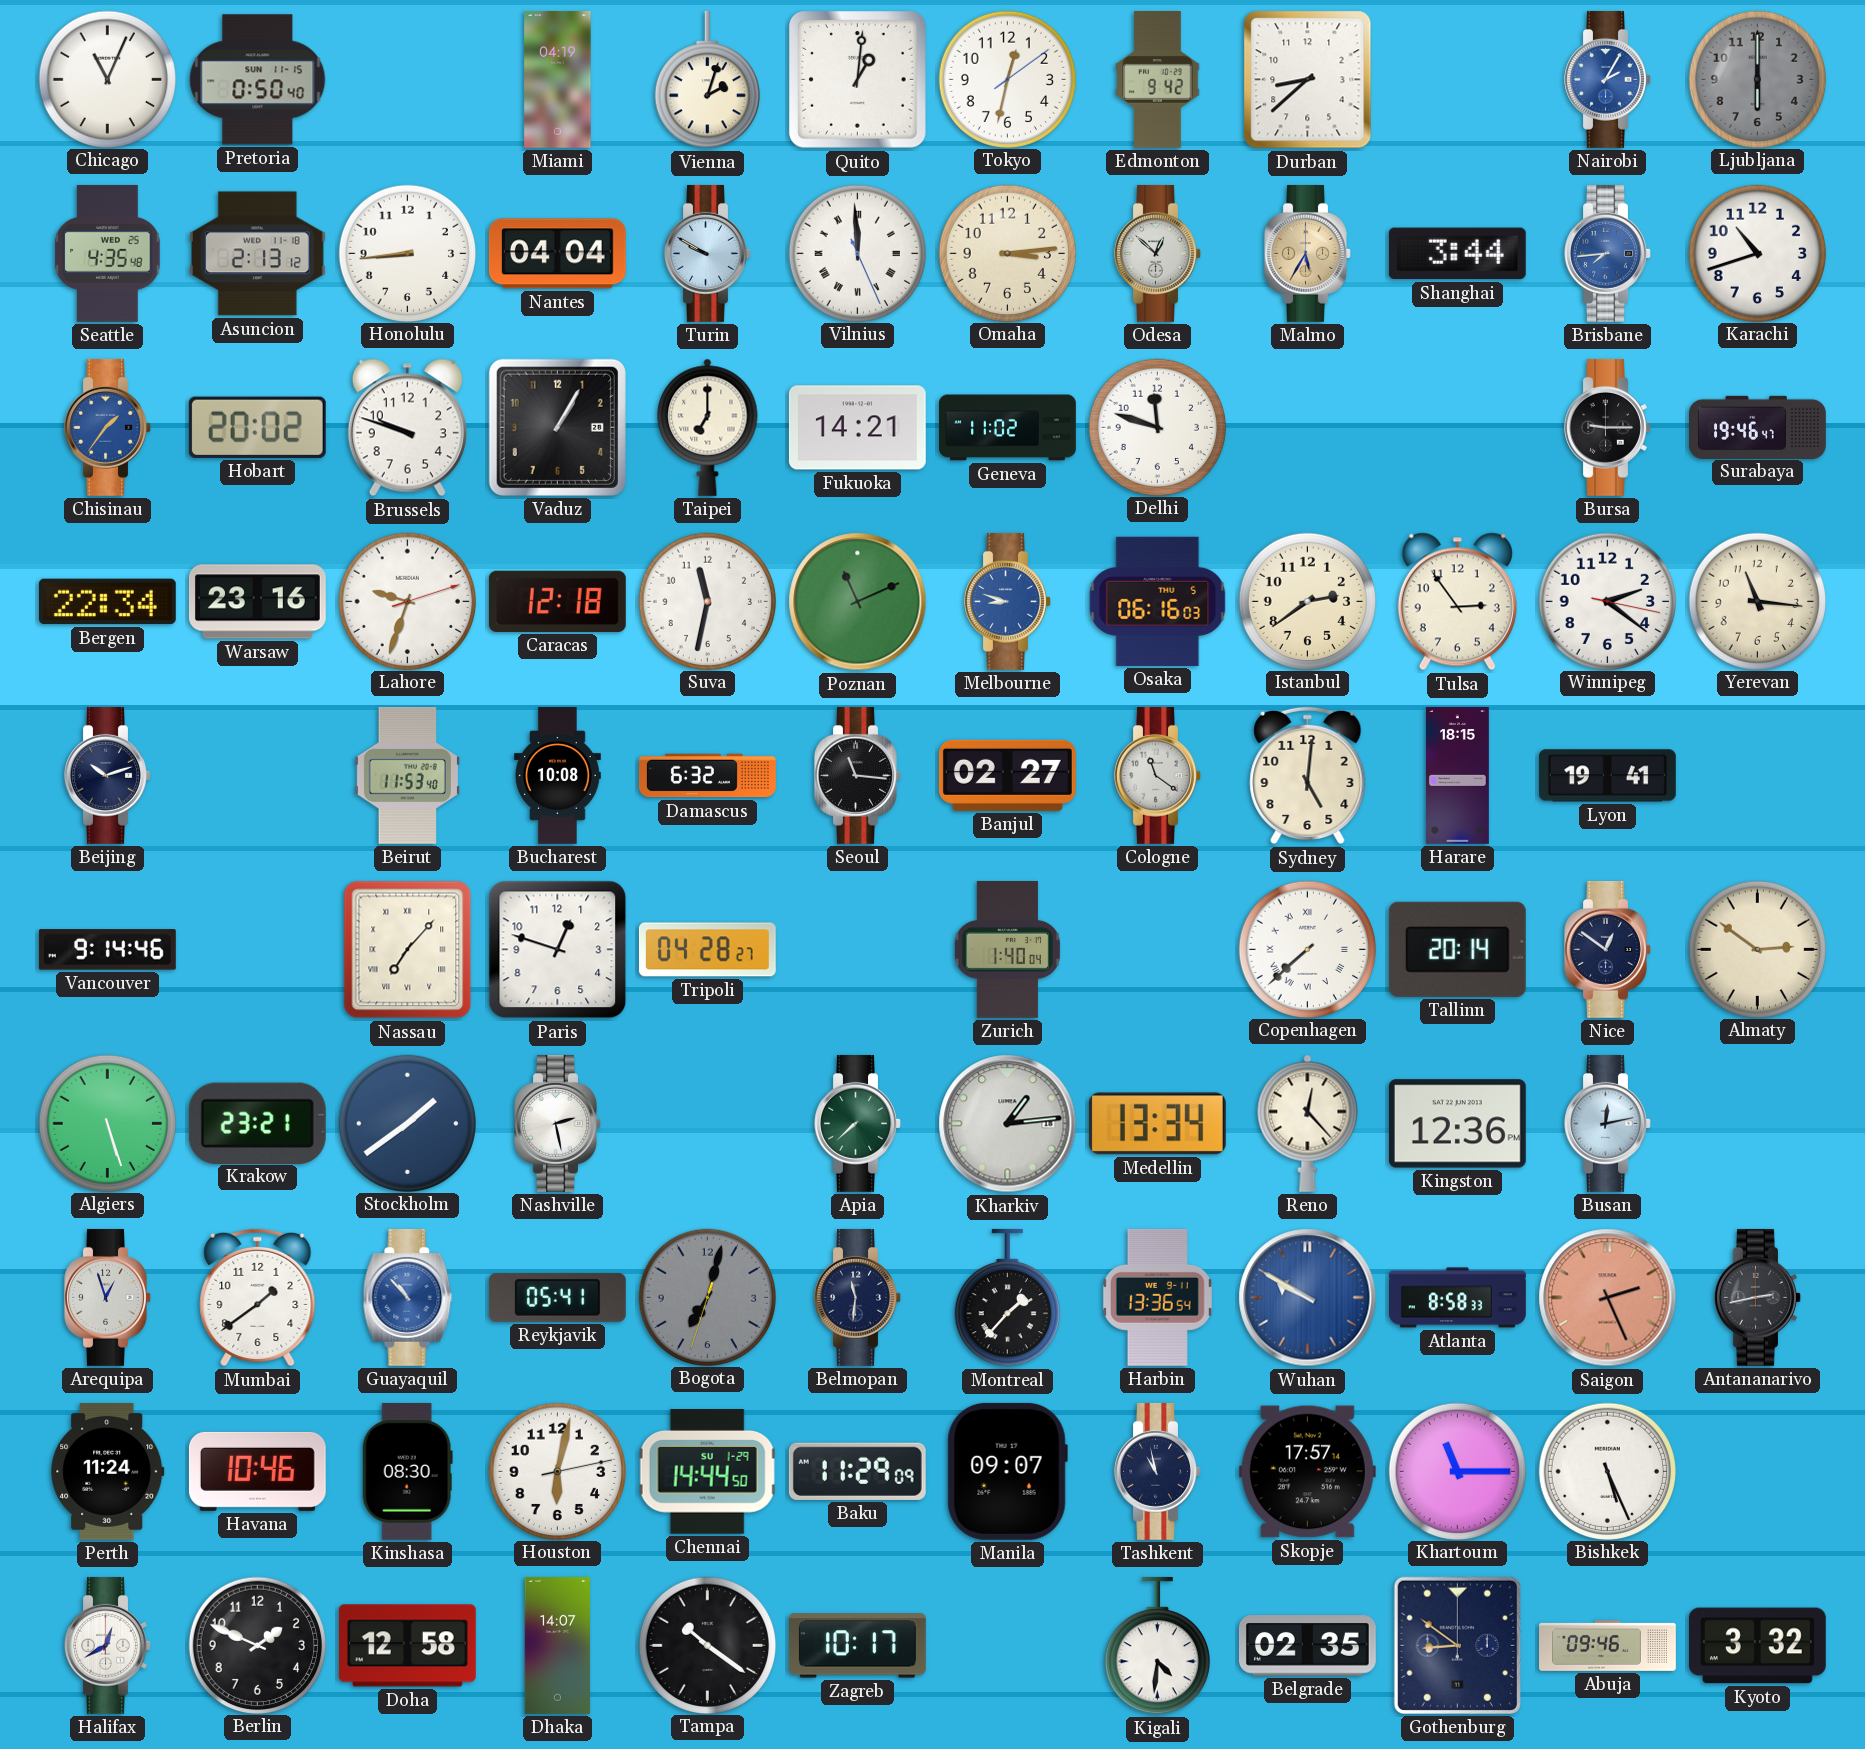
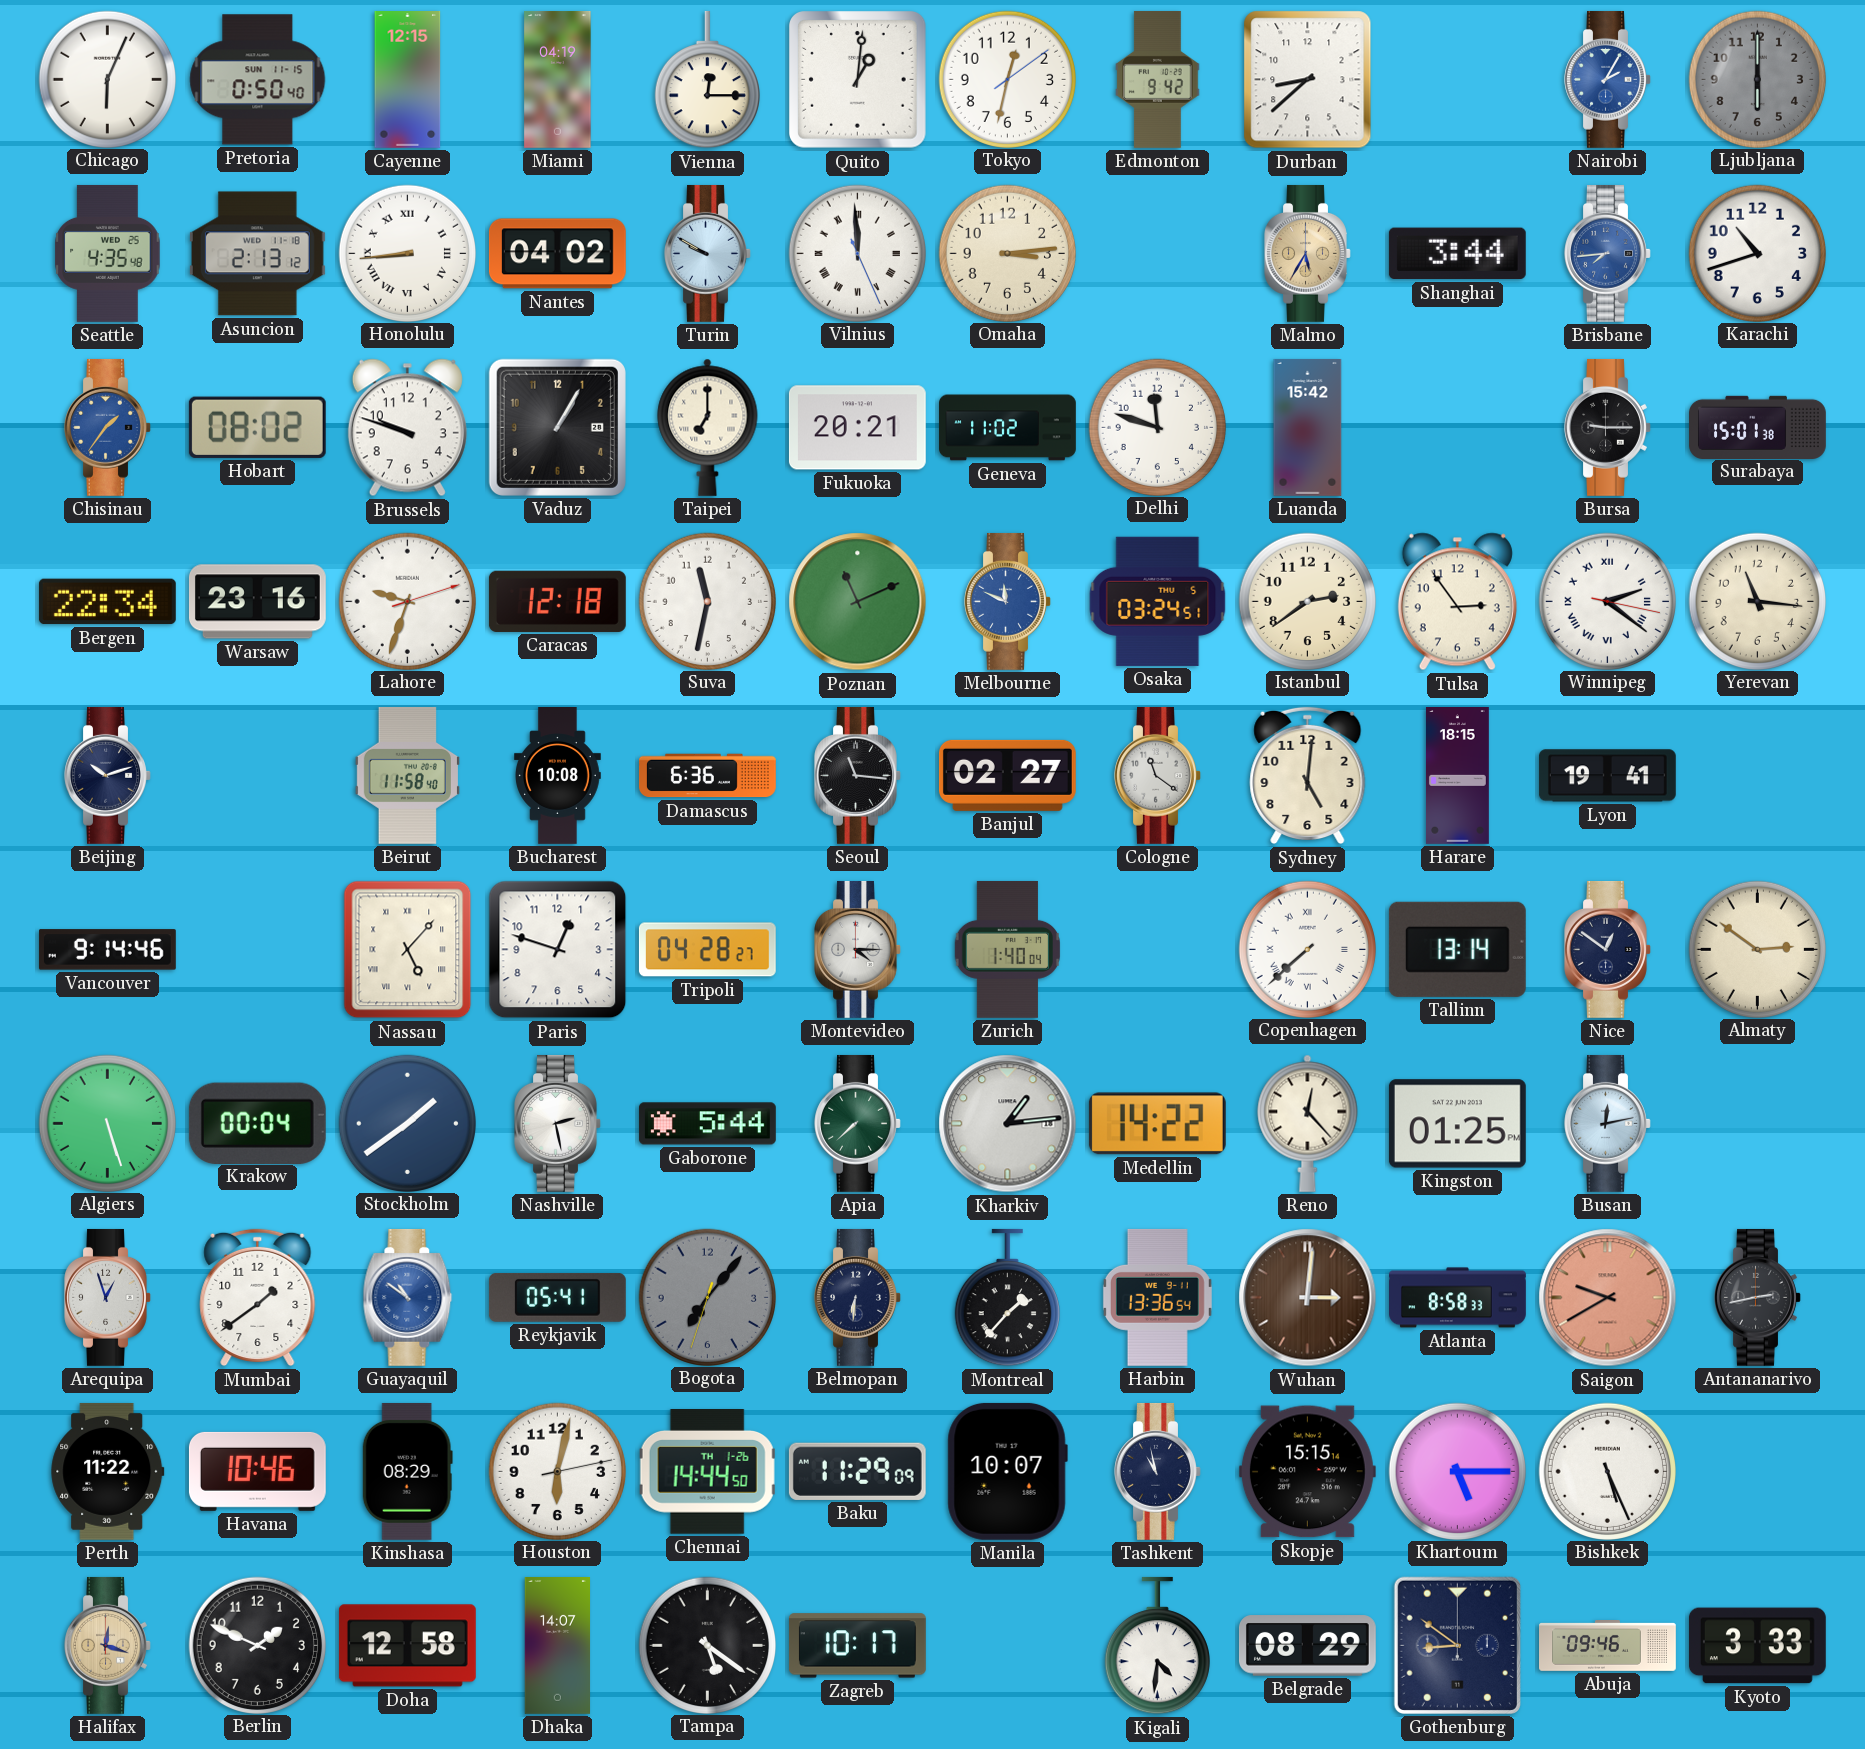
Chicago: 11:04 -> 6:04
Cayenne: none -> 12:15
Vienna: 2:03 -> 12:15
Honolulu numerals: Arabic -> Roman
Nantes: 04:04 -> 04:02
Odesa: 12:52 -> none
Hobart: 20:02 -> 08:02
Fukuoka: 14:21 -> 20:21
Luanda: none -> 15:42
Surabaya: 19:46 -> 15:01
Melbourne: 8:48 -> 11:49
Osaka: 06:16 -> 03:24
Winnipeg numerals: Arabic -> Roman
Beirut: 11:53 -> 11:58
Damascus: 6:32 -> 6:36
Nassau: 7:07 -> 5:07
Montevideo: none -> 4:15
Tallinn: 20:14 -> 13:14
Krakow: 23:21 -> 00:04
Gaborone: none -> 5:44
Medellin: 13:34 -> 14:22
Kingston: 12:36 -> 01:25
Guayaquil: 10:53 -> 10:51
Bogota: 7:02 -> 7:06
Belmopan: 11:31 -> 6:31
Wuhan: 9:50 -> 3:01
Wuhan dial: blue -> brown
Saigon: 2:26 -> 9:40
Perth: 11:24 -> 11:22
Kinshasa: 08:30 -> 08:29
Chennai date: SU 1-29 -> TH 1-26
Manila: 09:07 -> 10:07
Skopje: 17:57 -> 15:15
Khartoum: 11:15 -> 5:15
Halifax: 12:40 -> 12:18
Halifax dial: white -> champagne
Tampa: 10:21 -> 5:21
Belgrade: 02:35 -> 08:29
Kyoto: 3:32 -> 3:33
